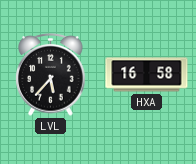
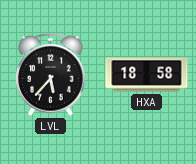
HXA: 16:58 -> 18:58
